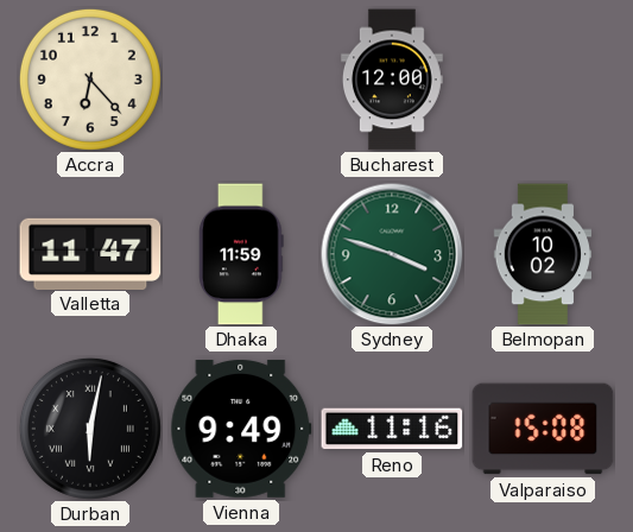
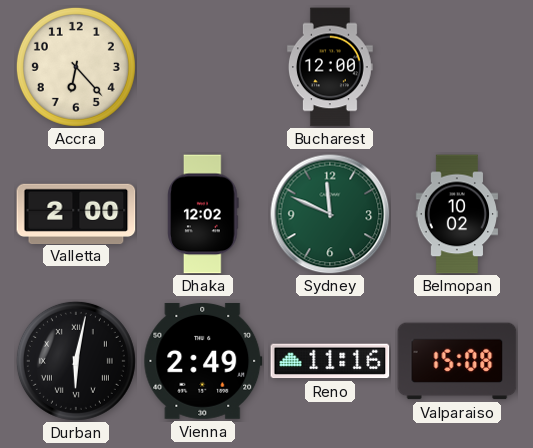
Valletta: 11:47 -> 2:00
Dhaka: 11:59 -> 12:02
Sydney: 3:48 -> 11:49
Vienna: 9:49 -> 2:49
